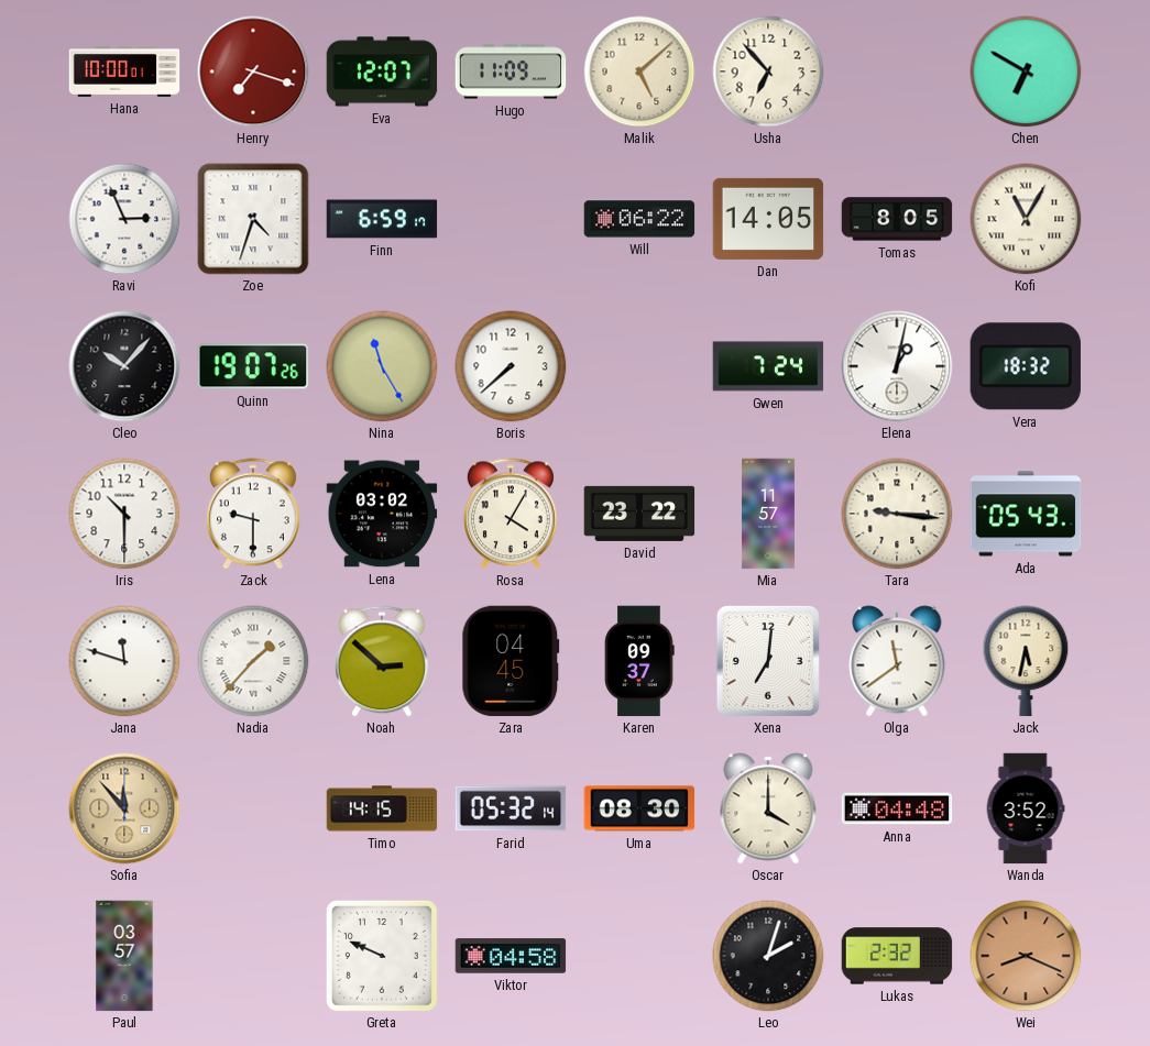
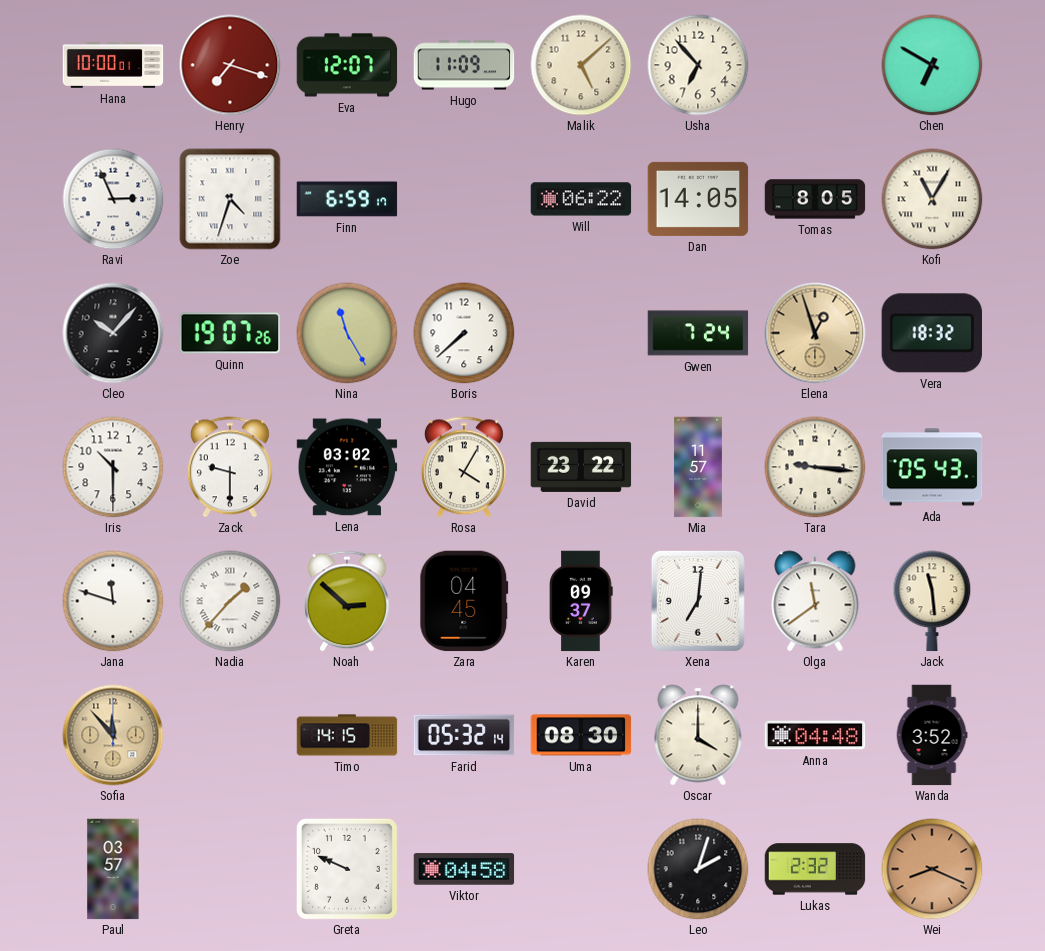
Elena: 1:02 -> 12:57
Elena dial: white -> champagne
Jack: 5:32 -> 11:29
